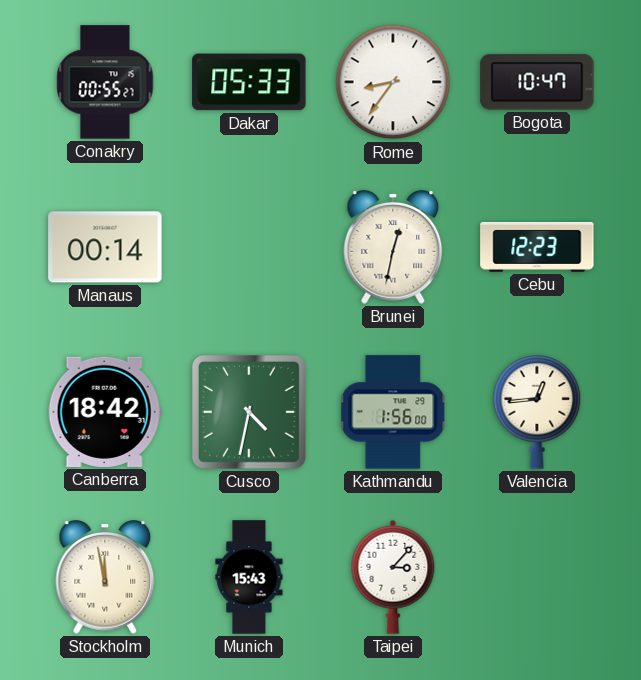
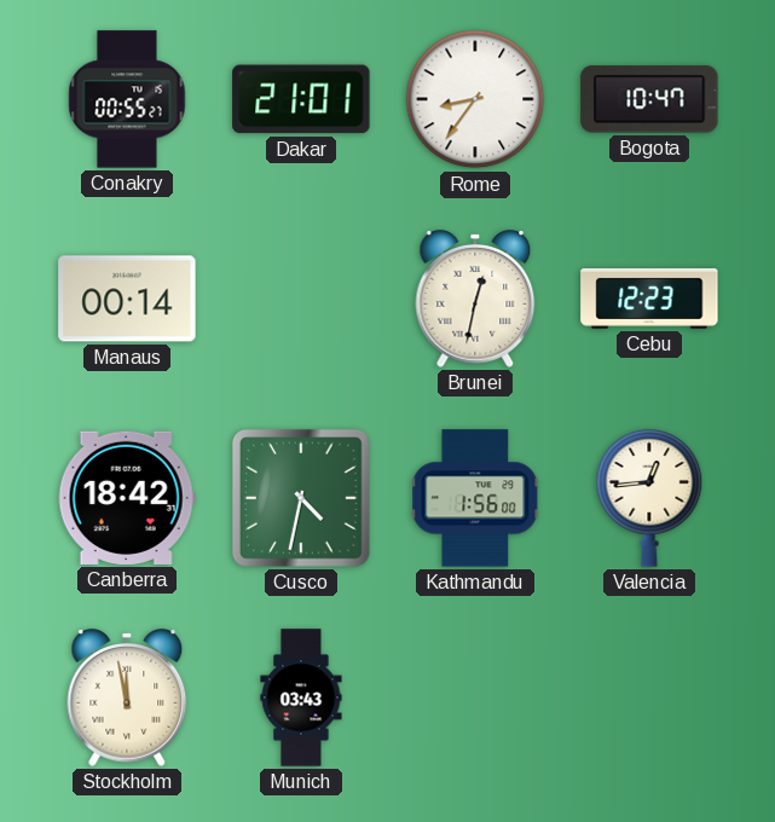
Dakar: 05:33 -> 21:01
Munich: 15:43 -> 03:43
Taipei: 3:07 -> none
